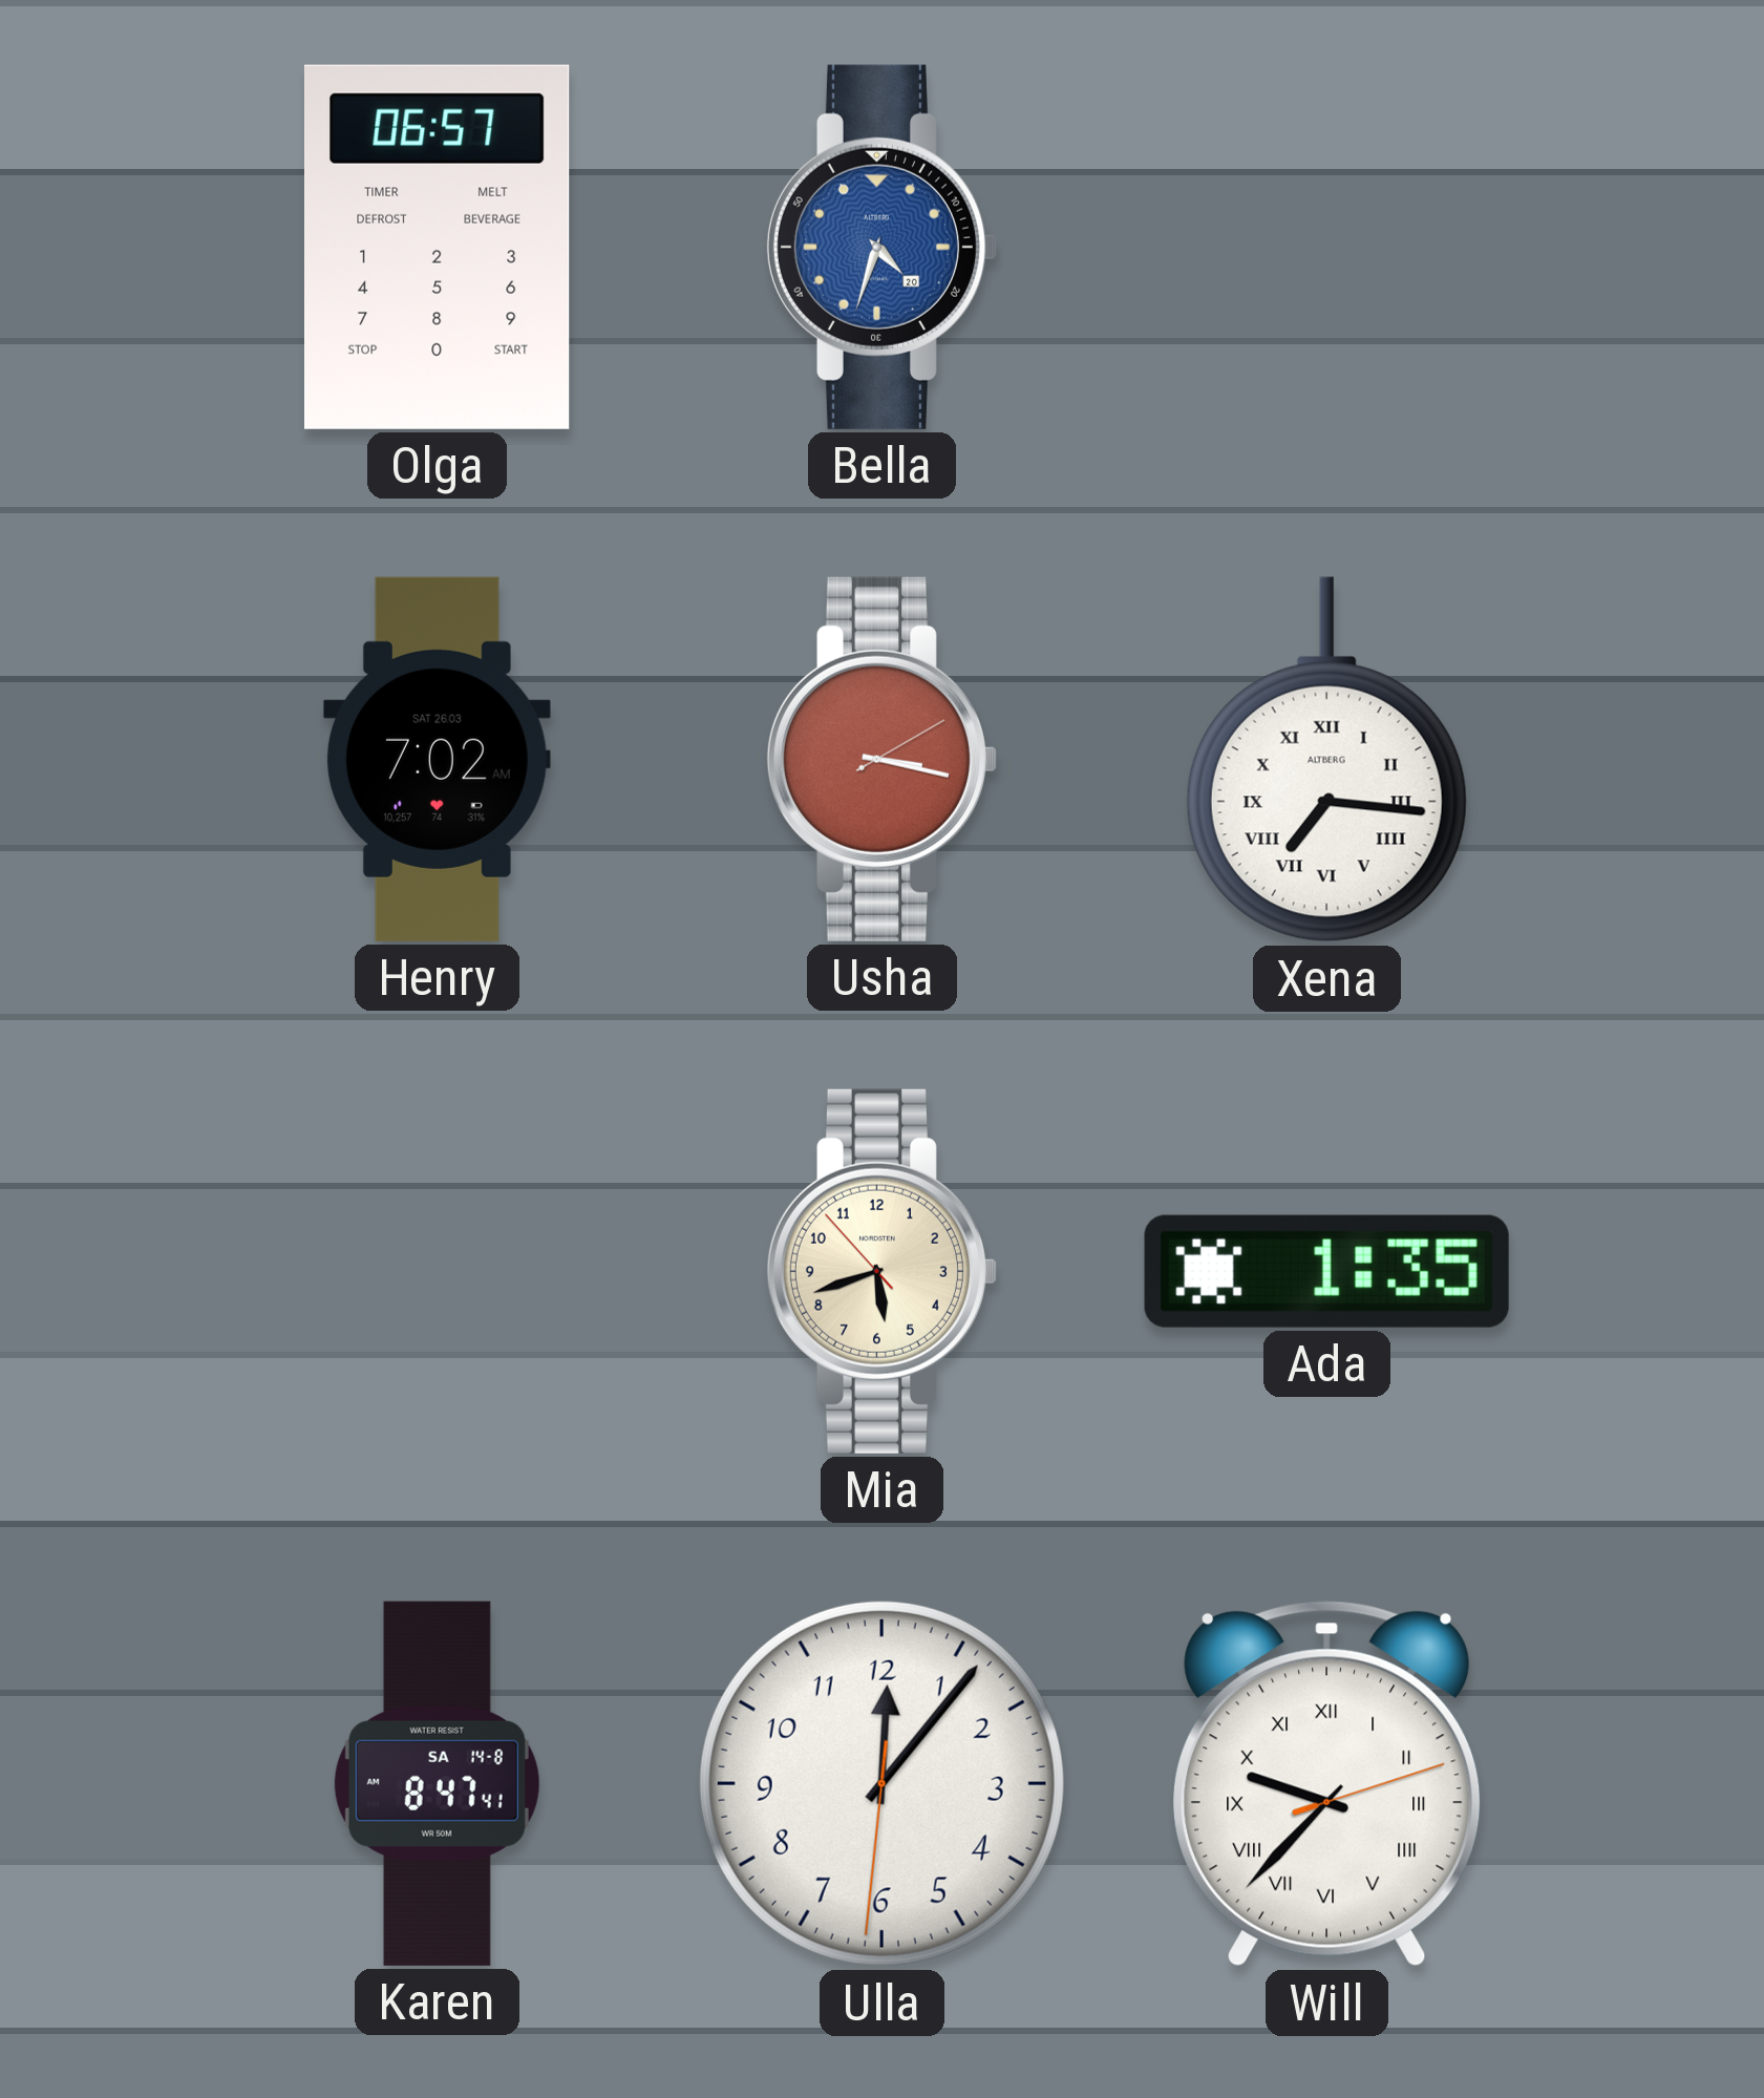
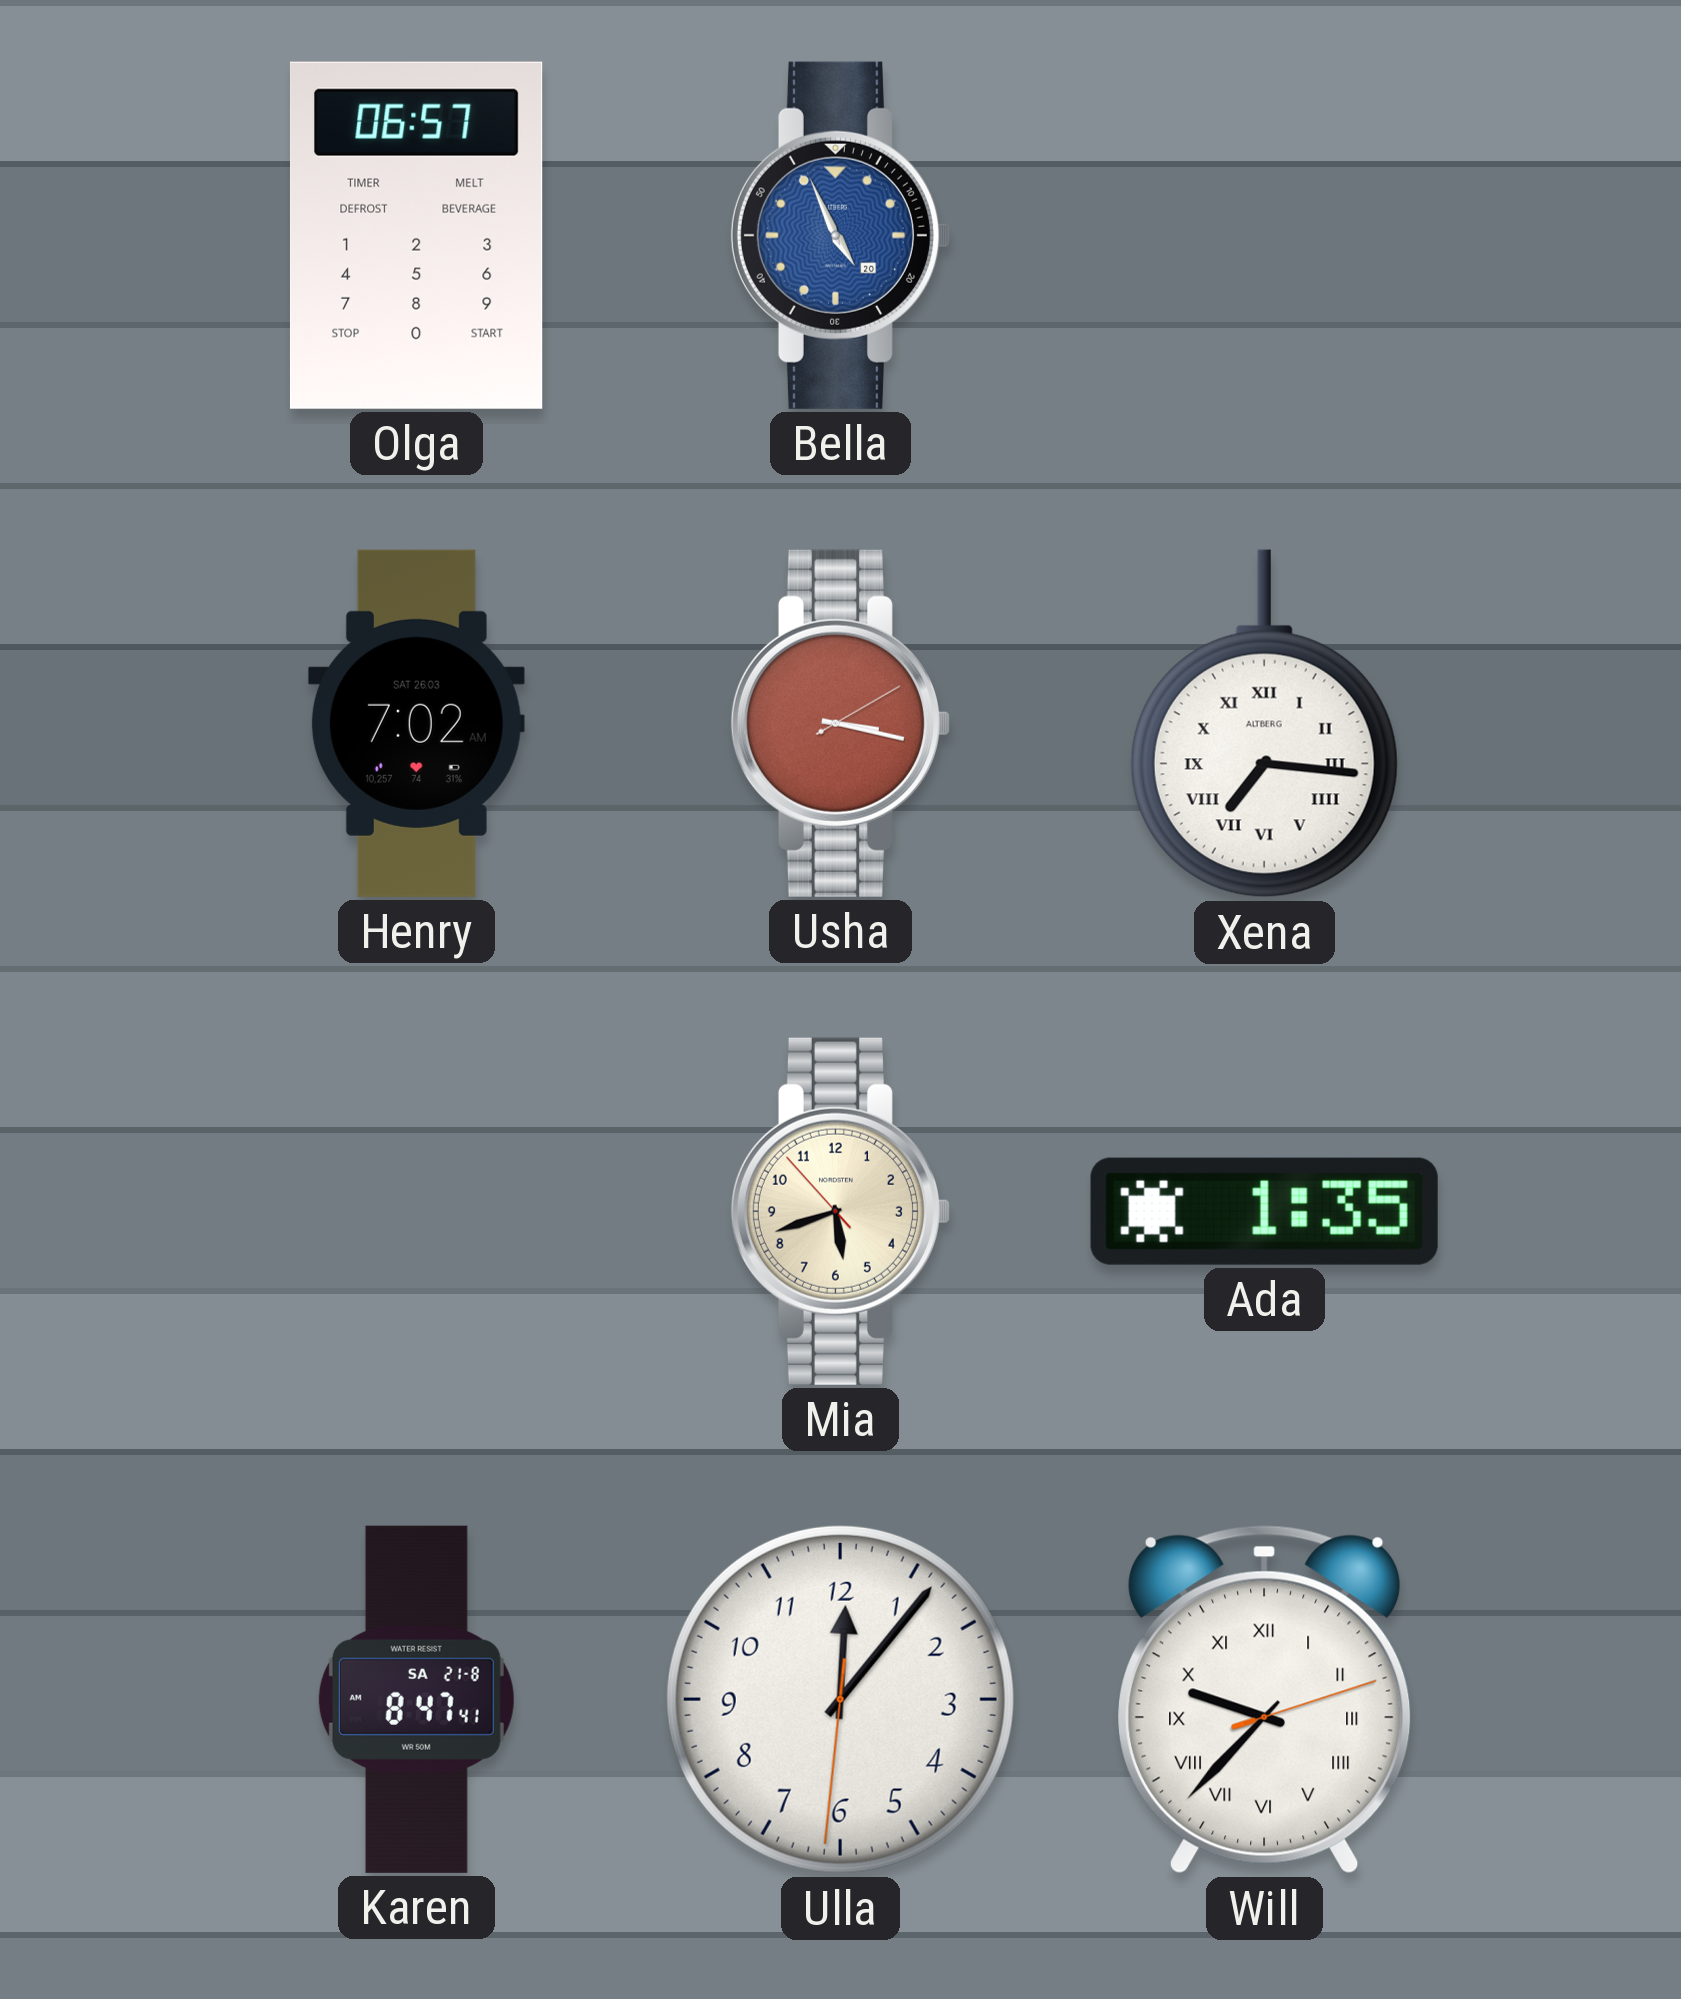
Bella: 4:33 -> 4:56
Karen date: SA 14-8 -> SA 21-8
